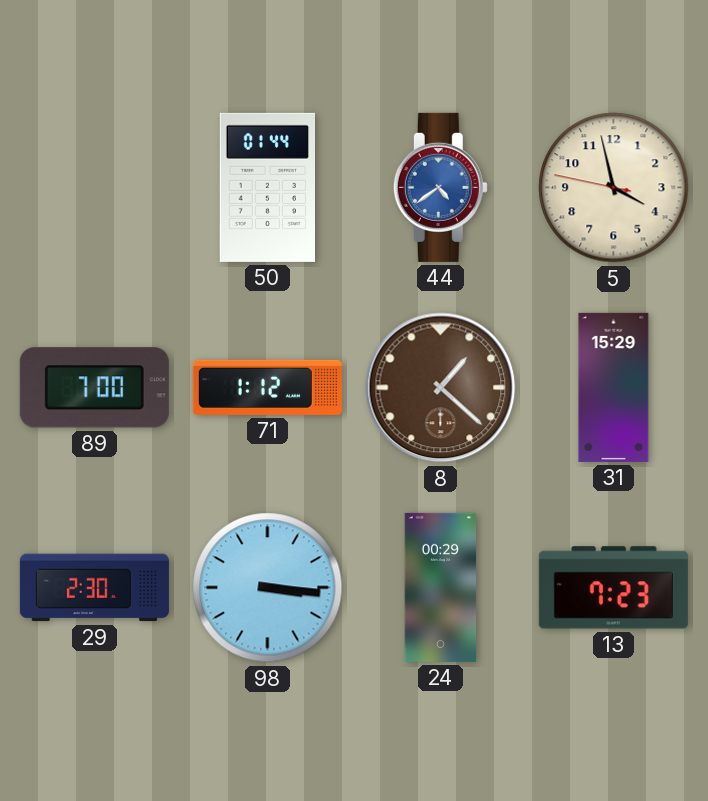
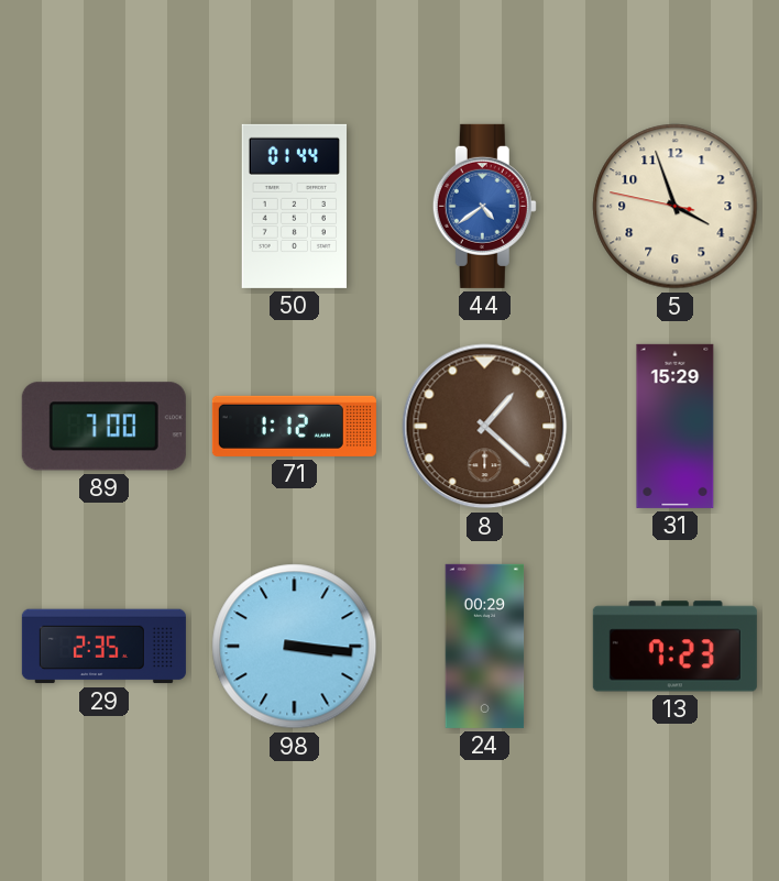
5: 3:57 -> 3:56
29: 2:30 -> 2:35
